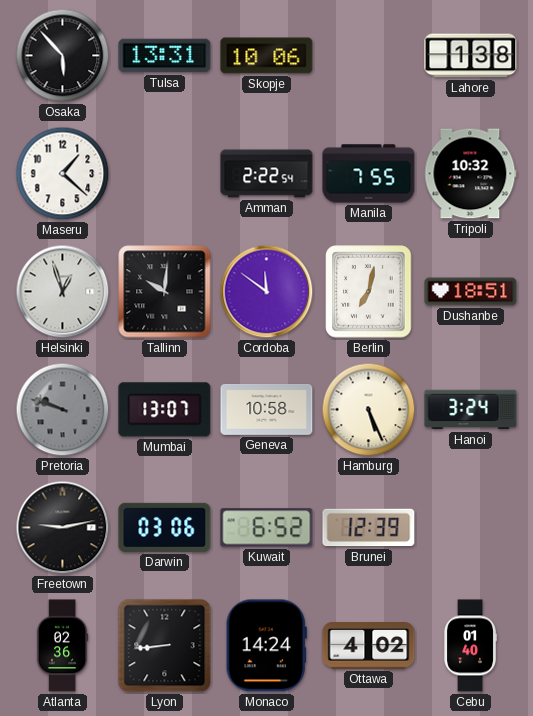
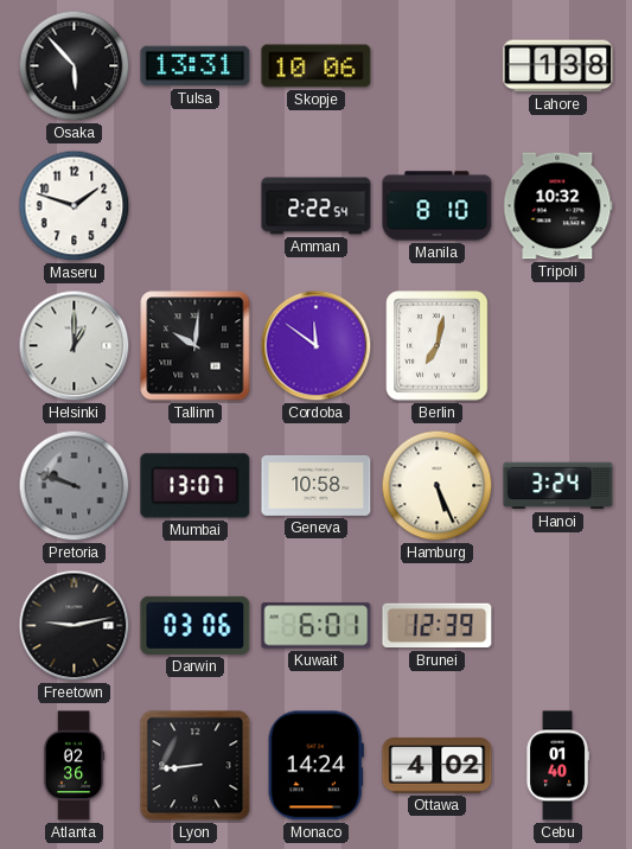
Maseru: 1:22 -> 1:48
Manila: 7:55 -> 8:10
Helsinki: 12:57 -> 1:00
Dushanbe: 18:51 -> none
Kuwait: 6:52 -> 6:01
